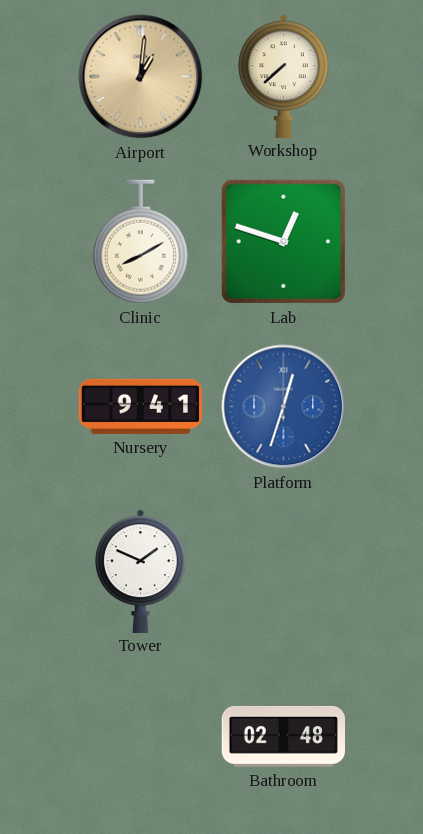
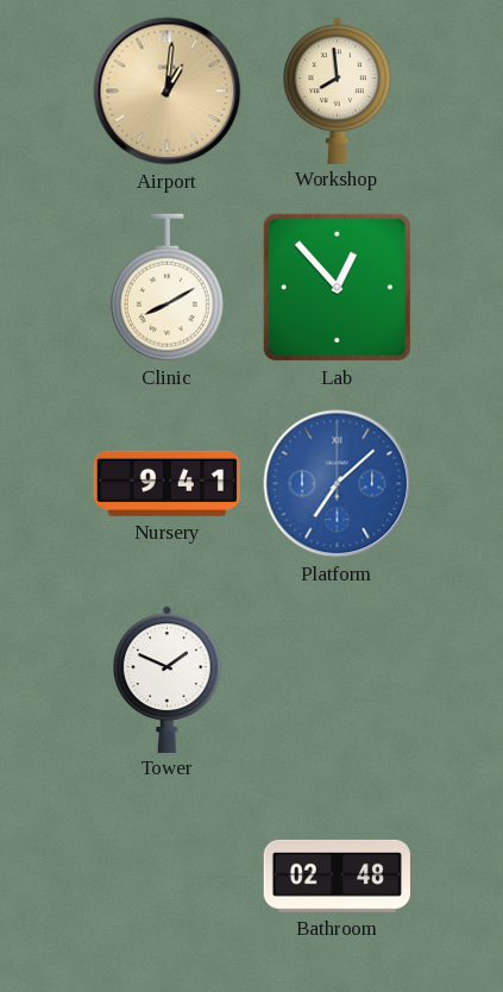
Workshop: 7:38 -> 7:59
Lab: 12:48 -> 12:53
Platform: 12:33 -> 7:08
